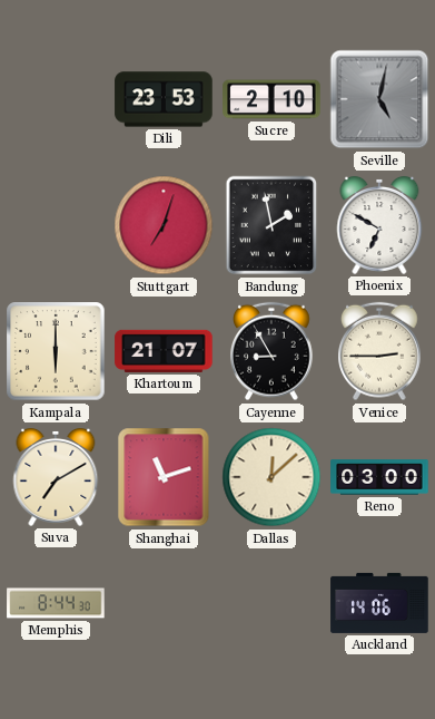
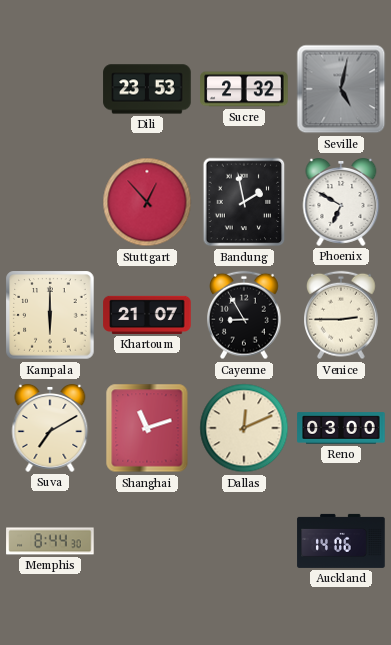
Sucre: 2:10 -> 2:32
Stuttgart: 7:03 -> 12:53
Dallas: 12:08 -> 12:11
